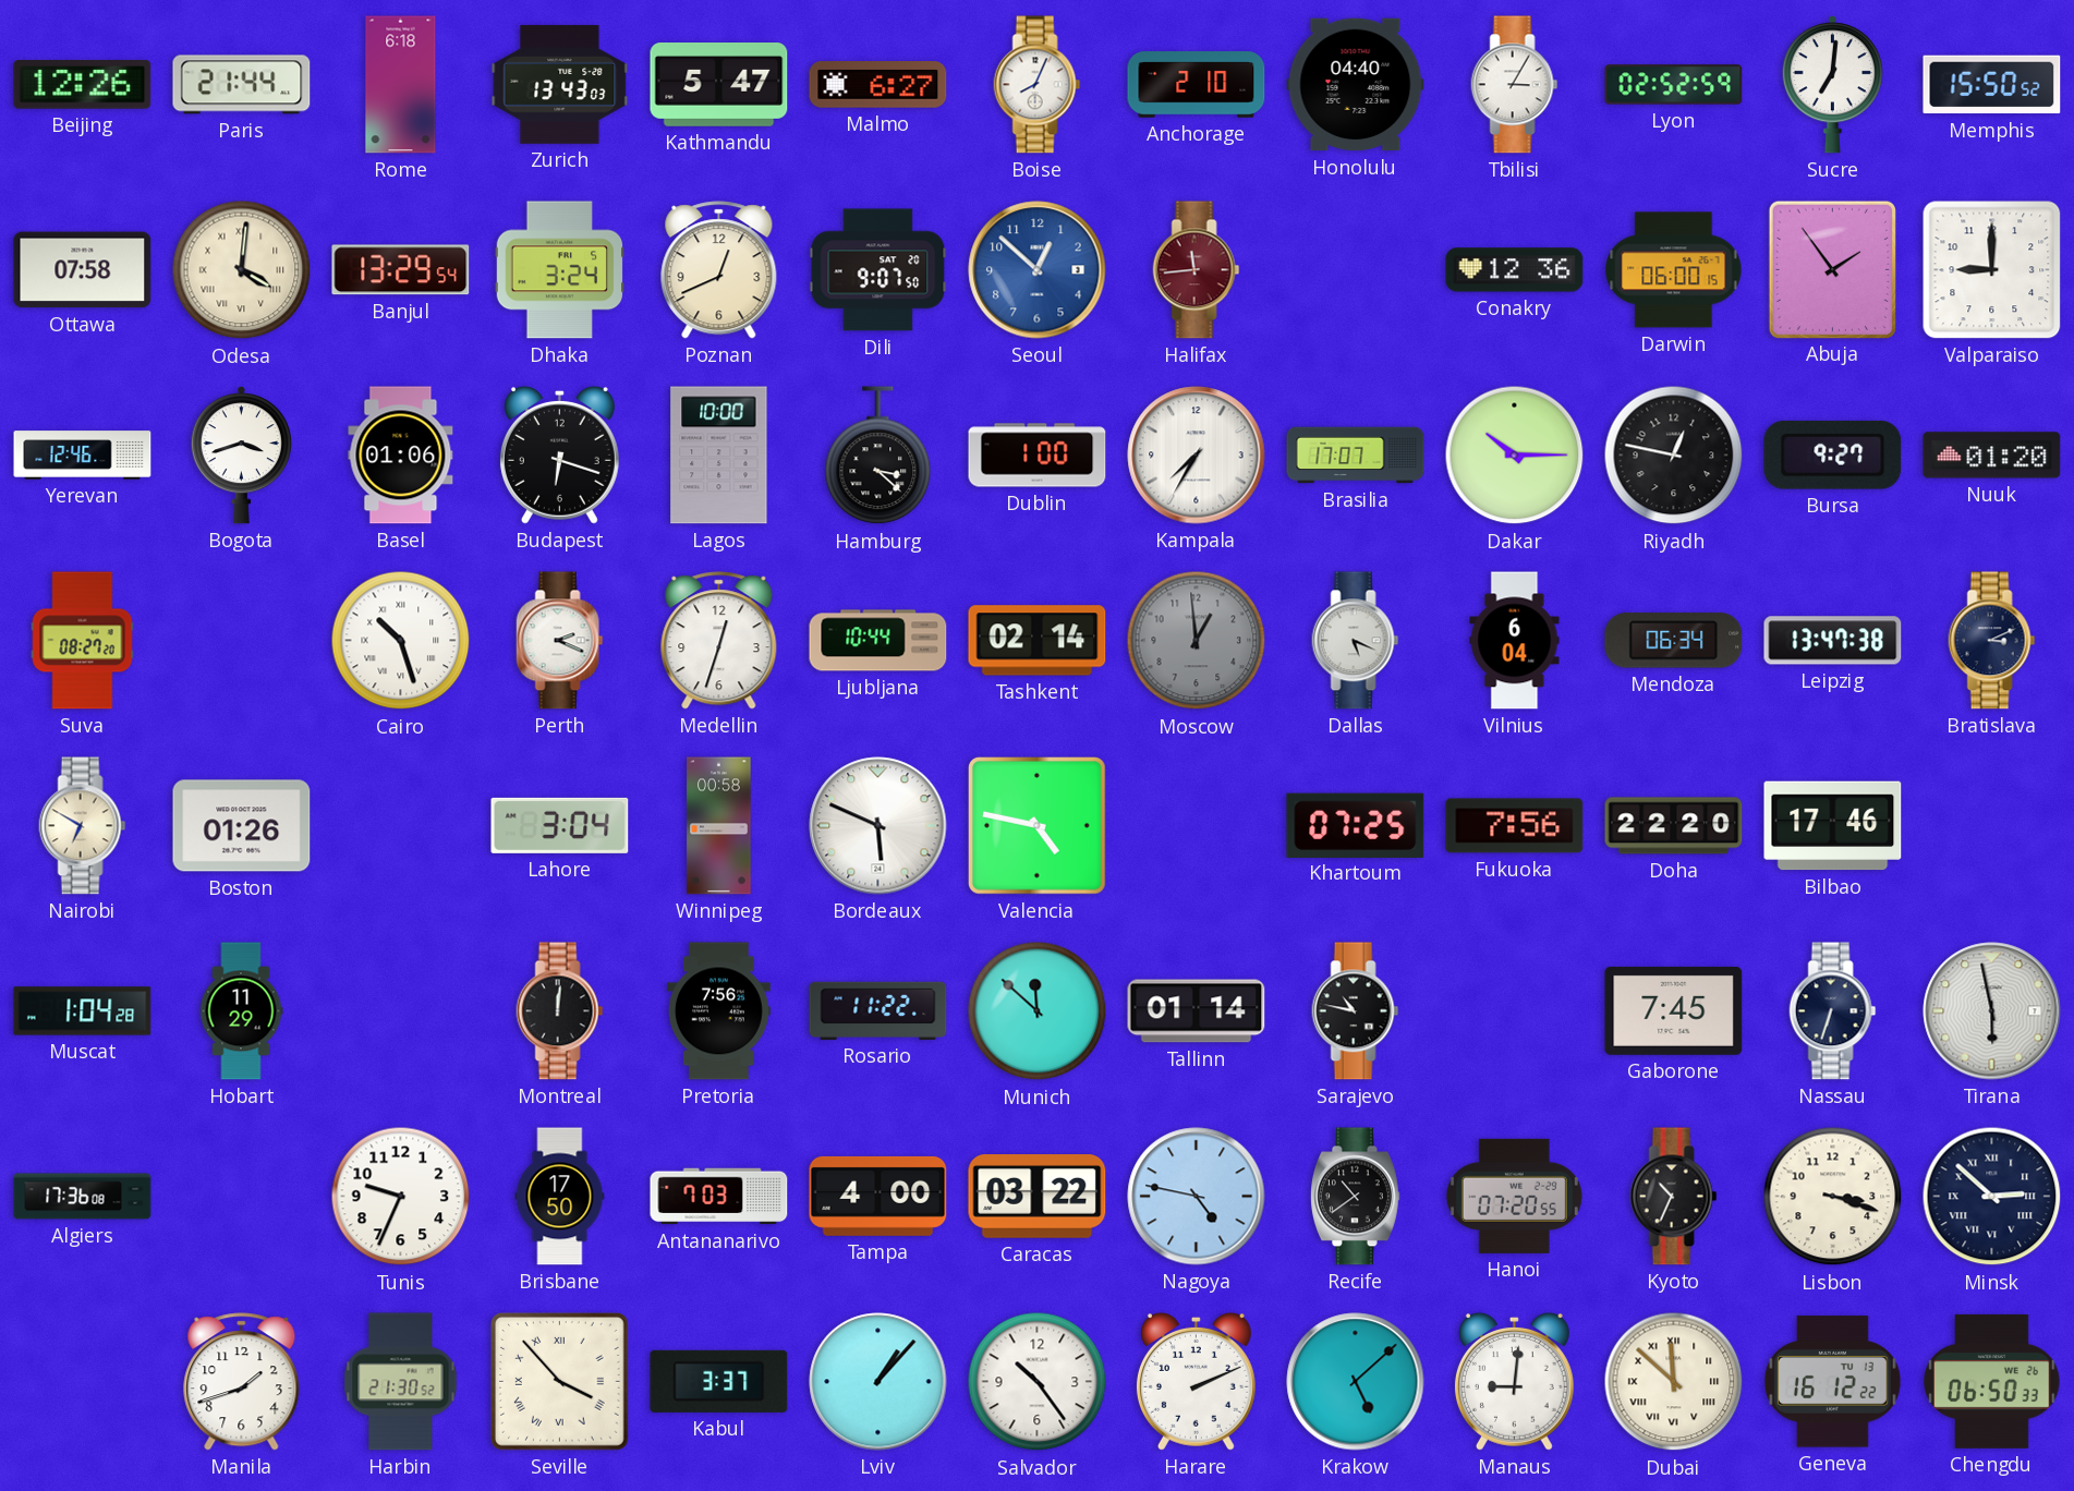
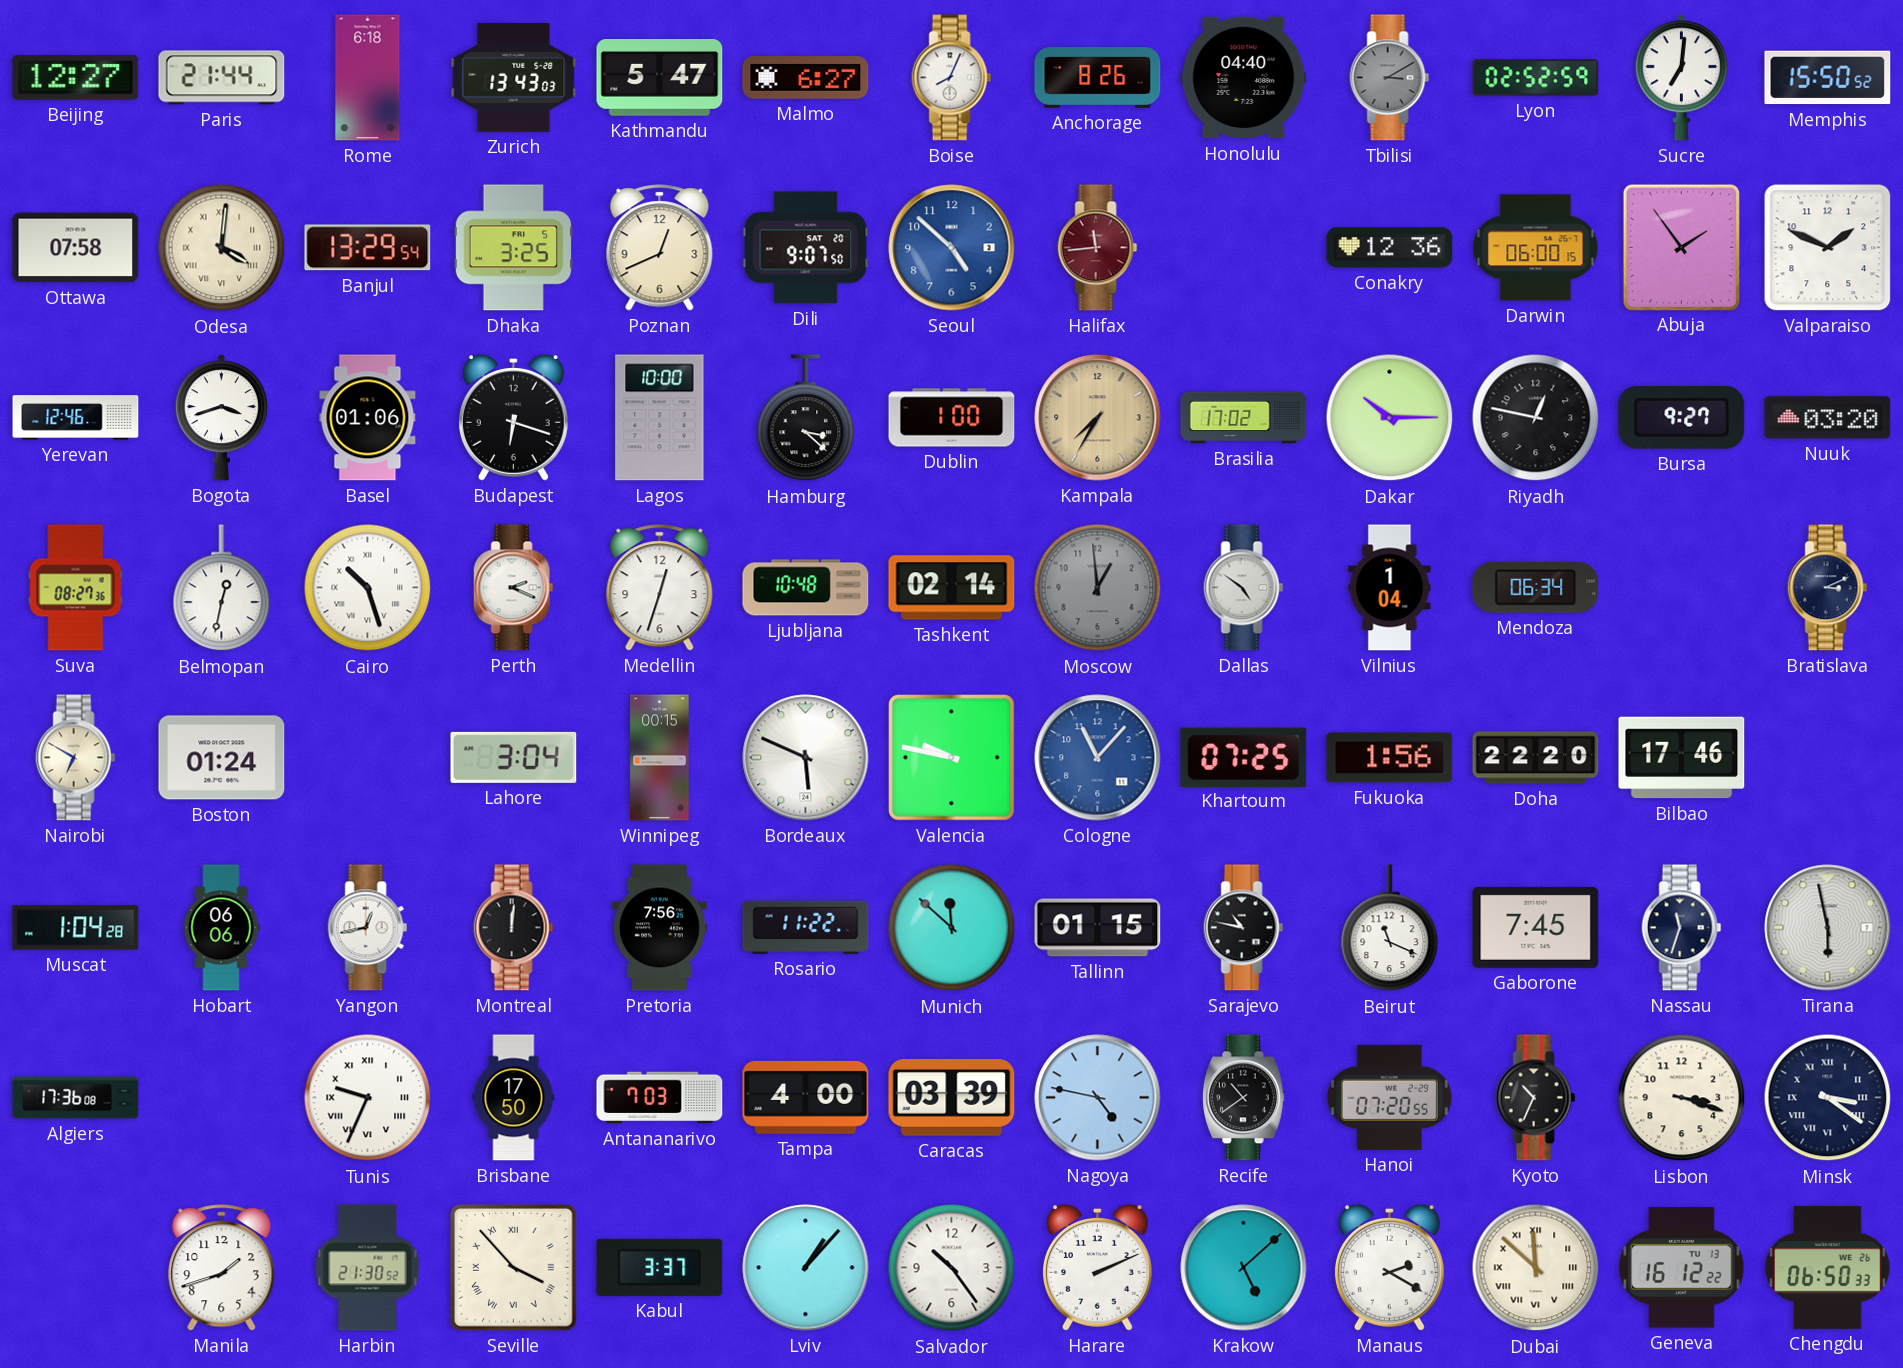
Beijing: 12:26 -> 12:27
Anchorage: 2:10 -> 8:26
Tbilisi: 3:05 -> 3:10
Tbilisi dial: white -> grey
Dhaka: 3:24 -> 3:25
Seoul: 12:52 -> 4:52
Valparaiso: 9:00 -> 1:49
Kampala dial: white -> champagne
Brasilia: 17:07 -> 17:02
Nuuk: 01:20 -> 03:20
Suva: 08:27:20 -> 08:27:36
Belmopan: none -> 12:32
Ljubljana: 10:44 -> 10:48
Dallas: 5:19 -> 4:51
Vilnius: 6:04 -> 1:04
Leipzig: 13:47 -> none
Boston: 01:26 -> 01:24
Winnipeg: 00:58 -> 00:15
Valencia: 4:47 -> 9:47
Cologne: none -> 11:07
Fukuoka: 7:56 -> 1:56
Hobart: 11:29 -> 06:06
Yangon: none -> 12:43
Tallinn: 01:14 -> 01:15
Beirut: none -> 11:19
Nassau: 6:33 -> 11:33
Tunis numerals: Arabic -> Roman
Caracas: 03:22 -> 03:39
Minsk: 2:52 -> 3:21
Manaus: 9:01 -> 2:20
